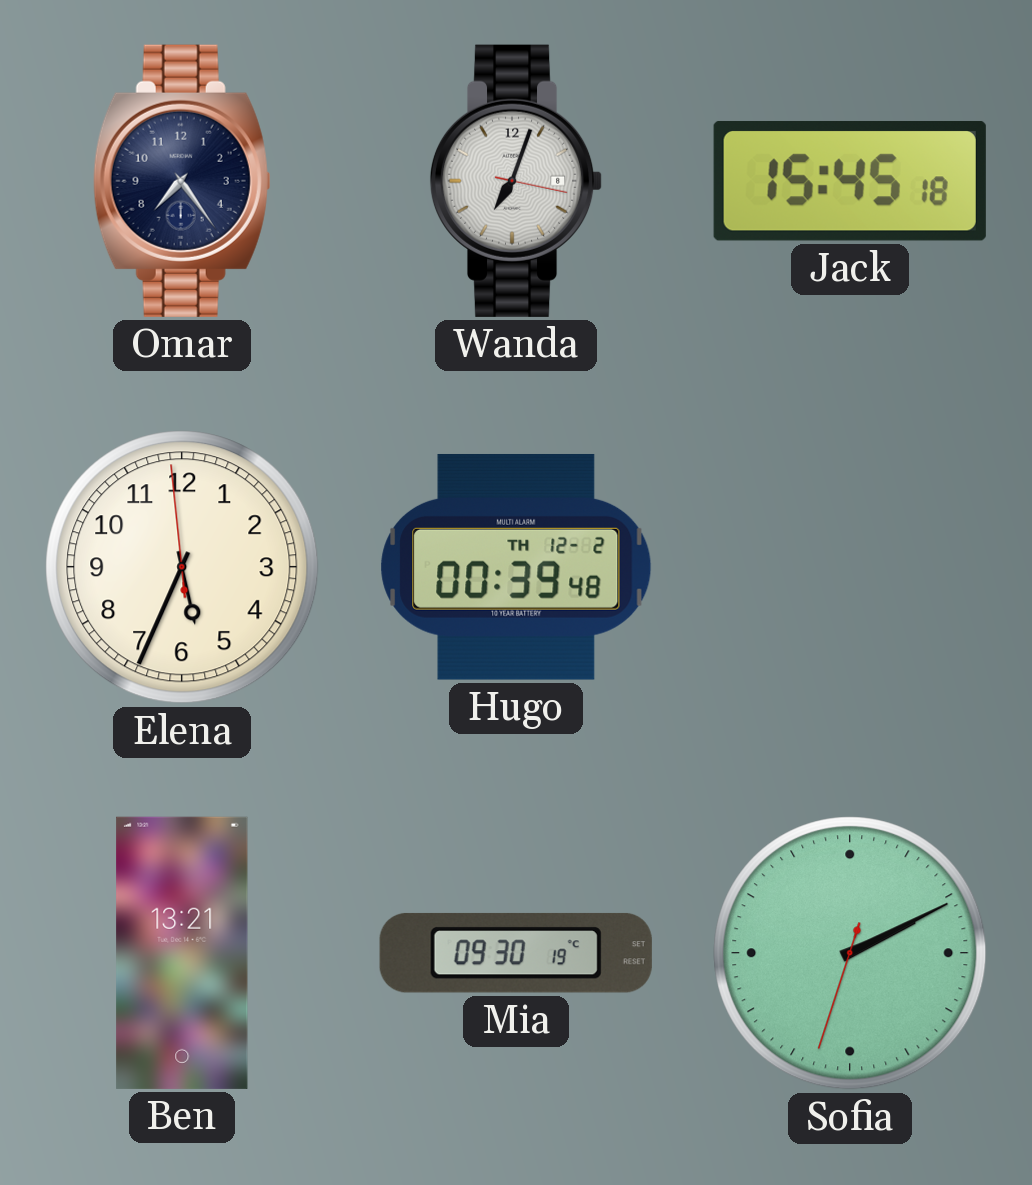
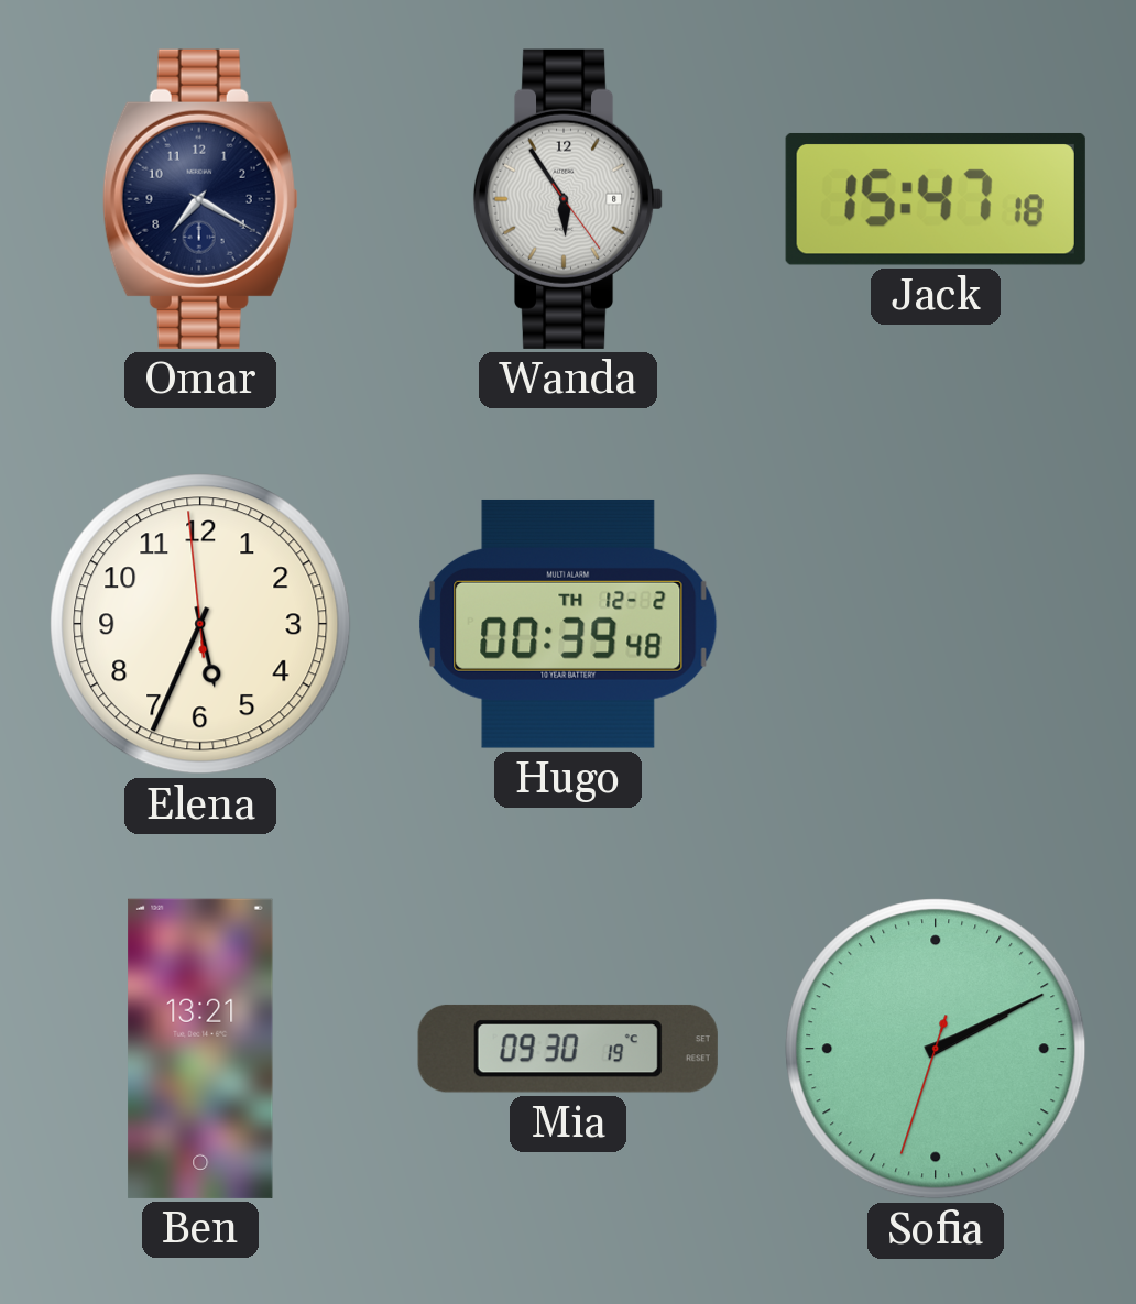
Omar: 7:24 -> 7:20
Wanda: 7:03 -> 5:54
Jack: 15:45 -> 15:47
